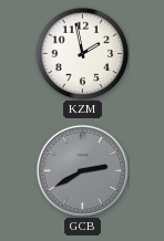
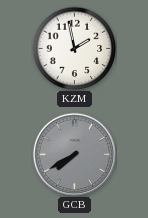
GCB: 2:40 -> 7:40
